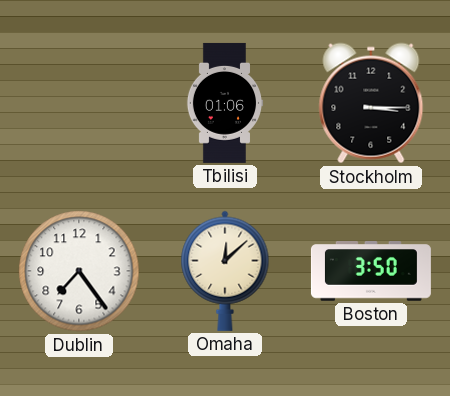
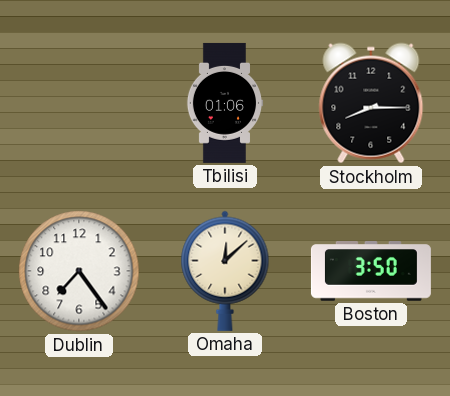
Stockholm: 3:15 -> 8:15
